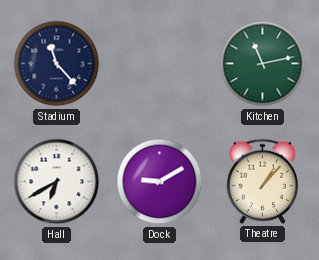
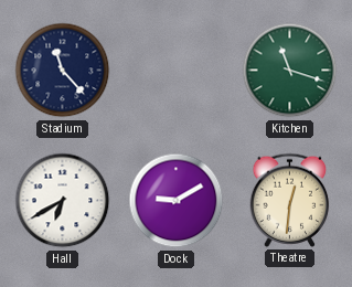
Kitchen: 11:13 -> 11:18
Theatre: 1:07 -> 12:31
